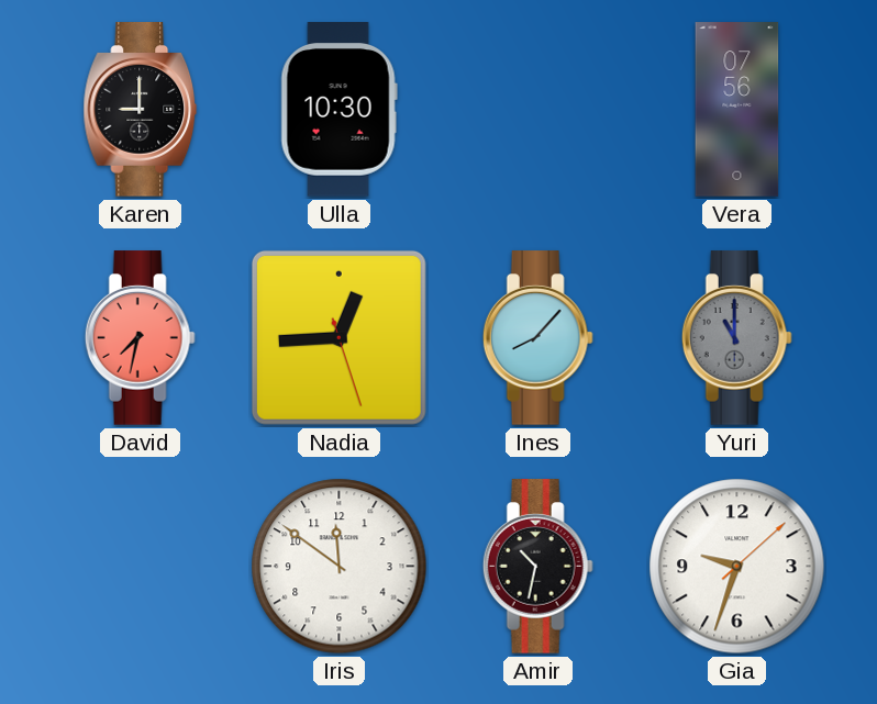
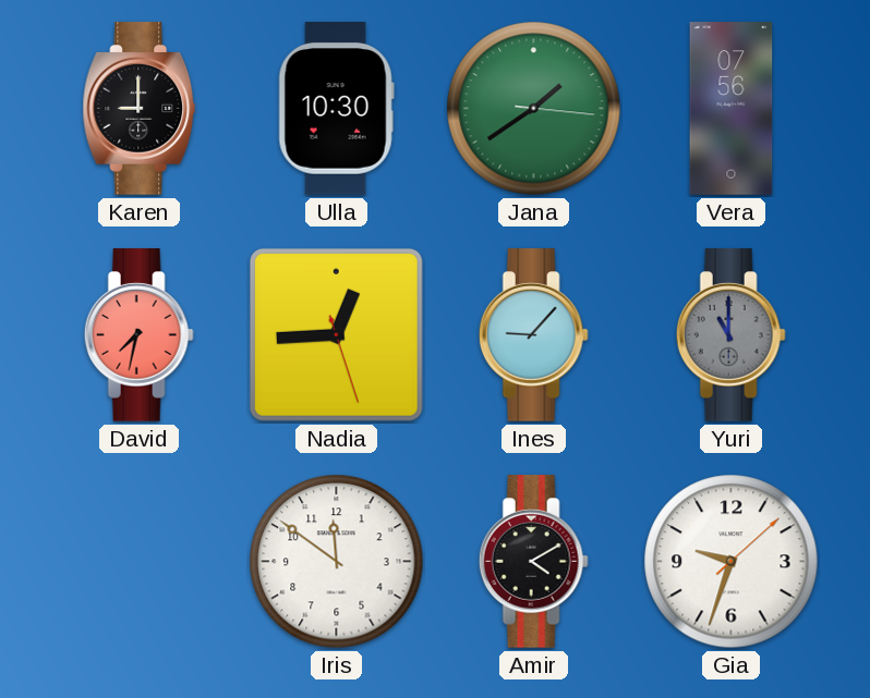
Jana: none -> 1:39
Ines: 8:07 -> 9:07
Amir: 10:32 -> 4:10
